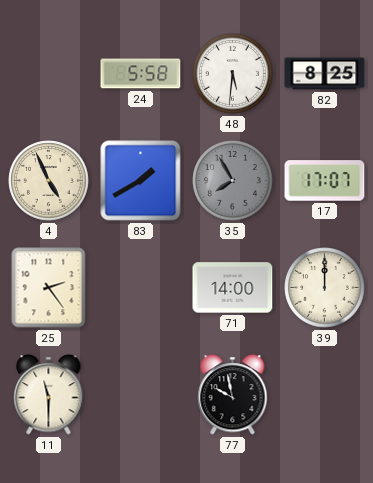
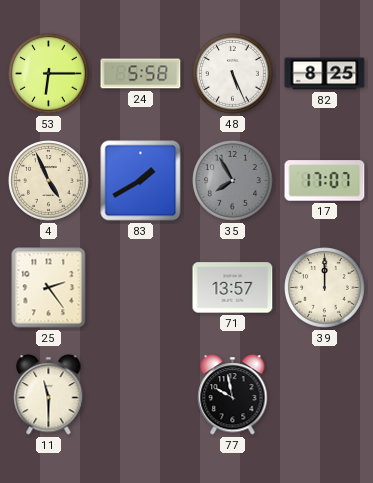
53: none -> 6:15
48: 5:31 -> 5:26
71: 14:00 -> 13:57
